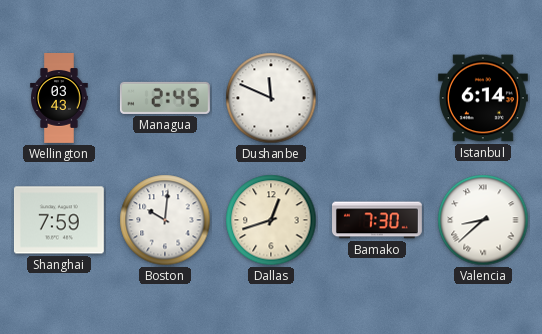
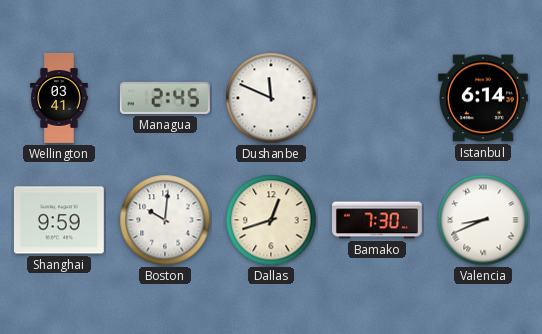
Wellington: 03:43 -> 03:41
Shanghai: 7:59 -> 9:59
Valencia: 8:38 -> 8:41
